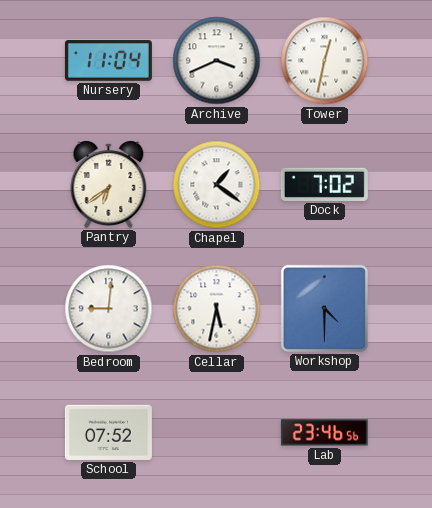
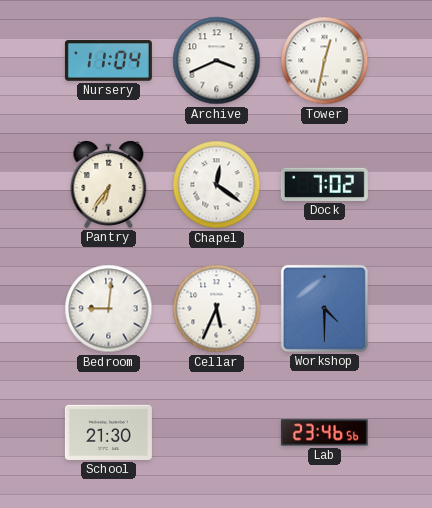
Pantry: 6:39 -> 6:36
Chapel: 1:21 -> 12:21
Cellar: 5:32 -> 5:34
School: 07:52 -> 21:30
